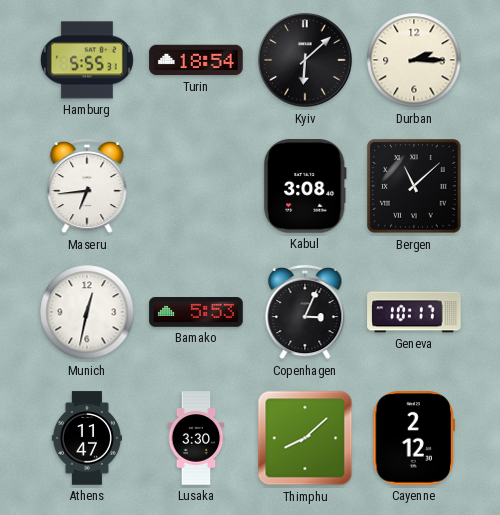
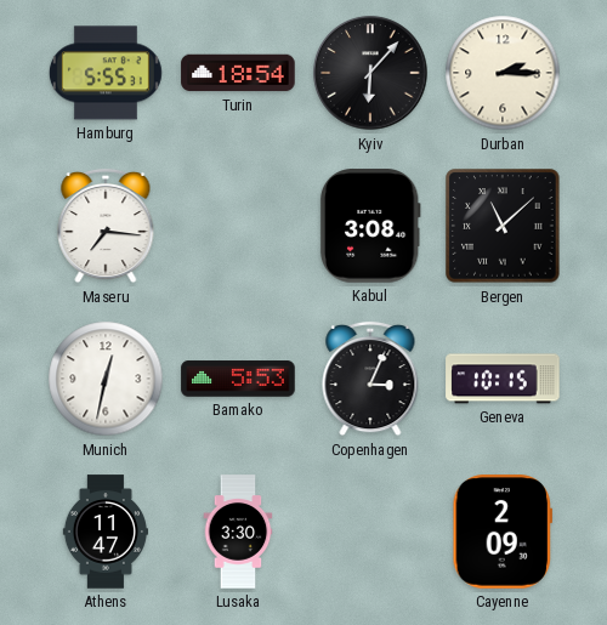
Kyiv: 6:08 -> 6:07
Maseru: 6:44 -> 7:16
Geneva: 10:17 -> 10:15
Thimphu: 8:08 -> none
Cayenne: 2:12 -> 2:09
